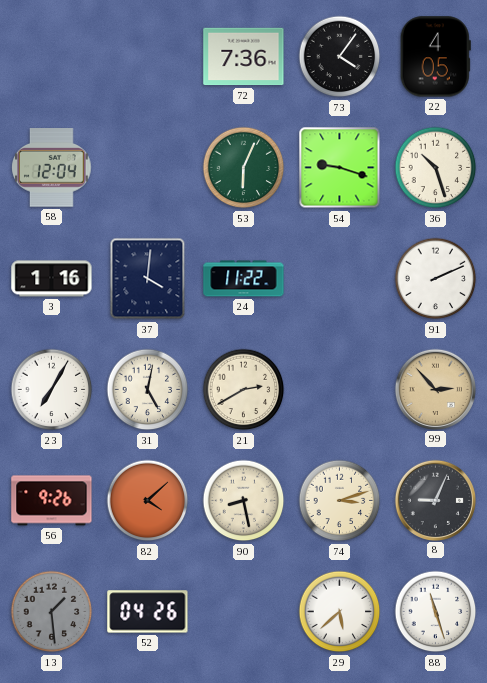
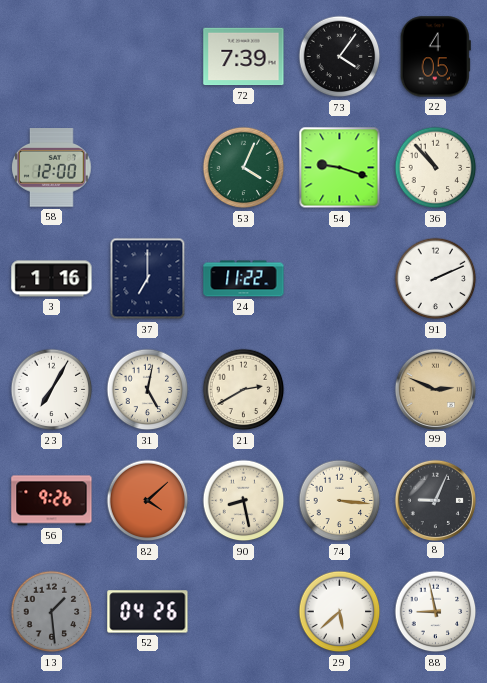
72: 7:36 -> 7:39
58: 12:04 -> 12:00
53: 6:04 -> 4:04
36: 10:27 -> 10:53
37: 4:01 -> 7:00
99: 2:53 -> 2:49
74: 3:12 -> 3:16
88: 11:27 -> 8:58
